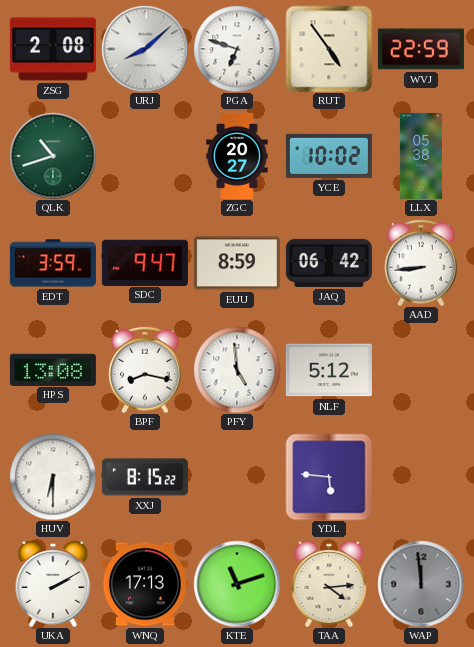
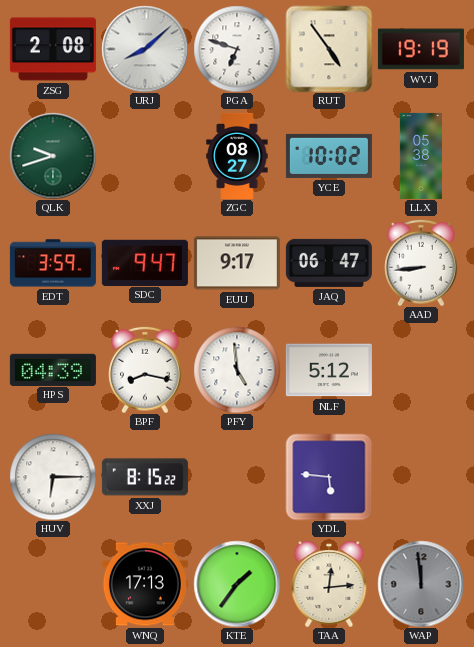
WVJ: 22:59 -> 19:19
QLK: 10:42 -> 9:42
ZGC: 20:27 -> 08:27
EUU: 8:59 -> 9:17
JAQ: 06:42 -> 06:47
HPS: 13:08 -> 04:39
HUV: 6:30 -> 6:15
UKA: 2:10 -> none
KTE: 11:12 -> 1:36
TAA: 4:14 -> 12:14
